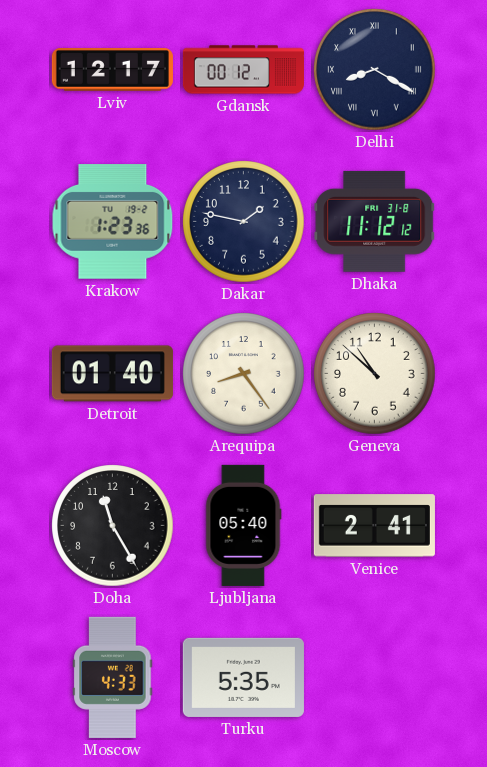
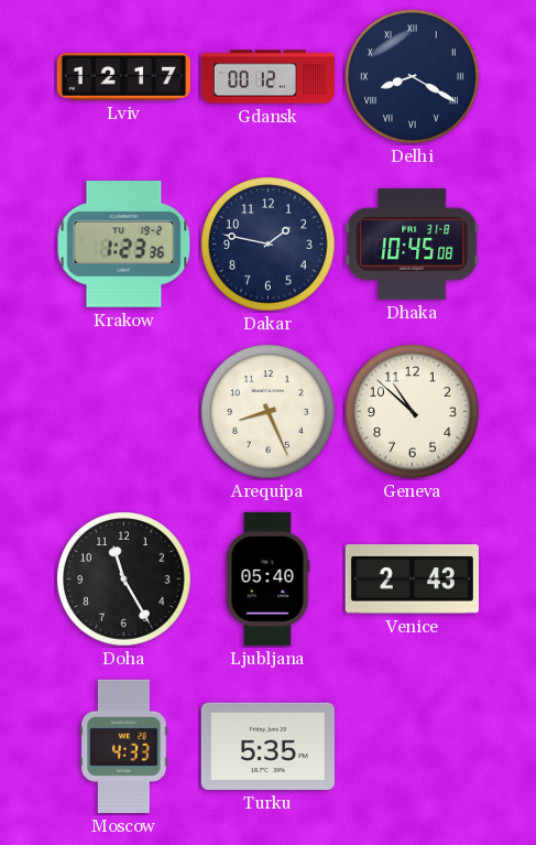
Dhaka: 11:12 -> 10:45
Detroit: 01:40 -> none
Arequipa: 8:24 -> 8:26
Venice: 2:41 -> 2:43
